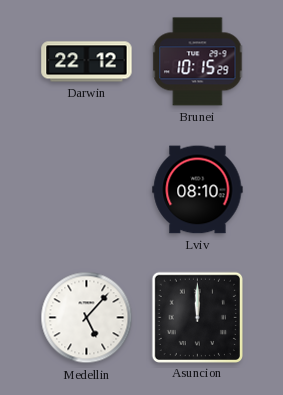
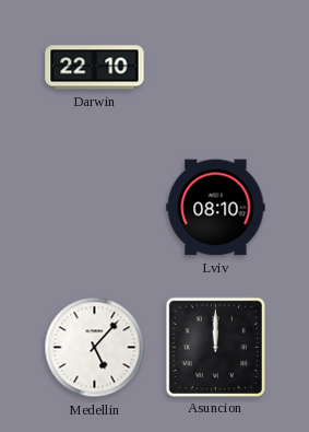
Darwin: 22:12 -> 22:10
Brunei: 10:15 -> none
